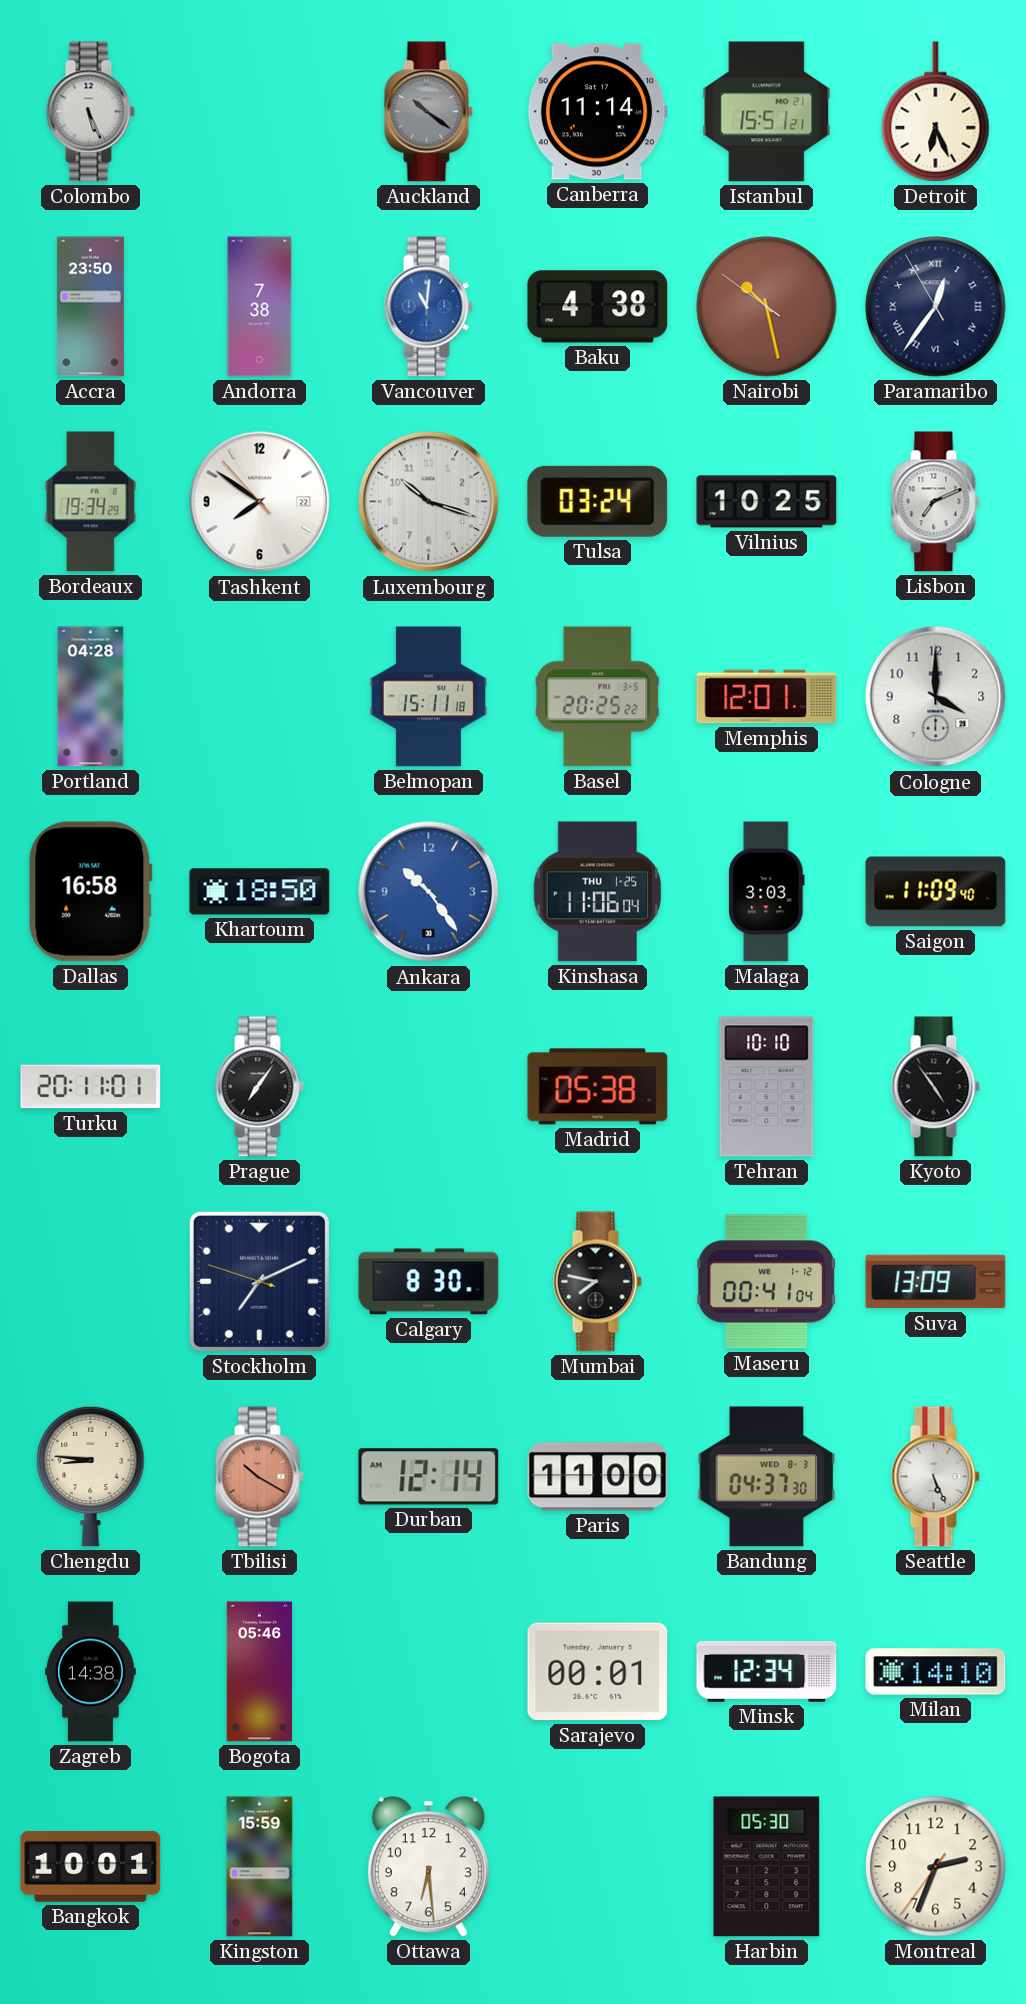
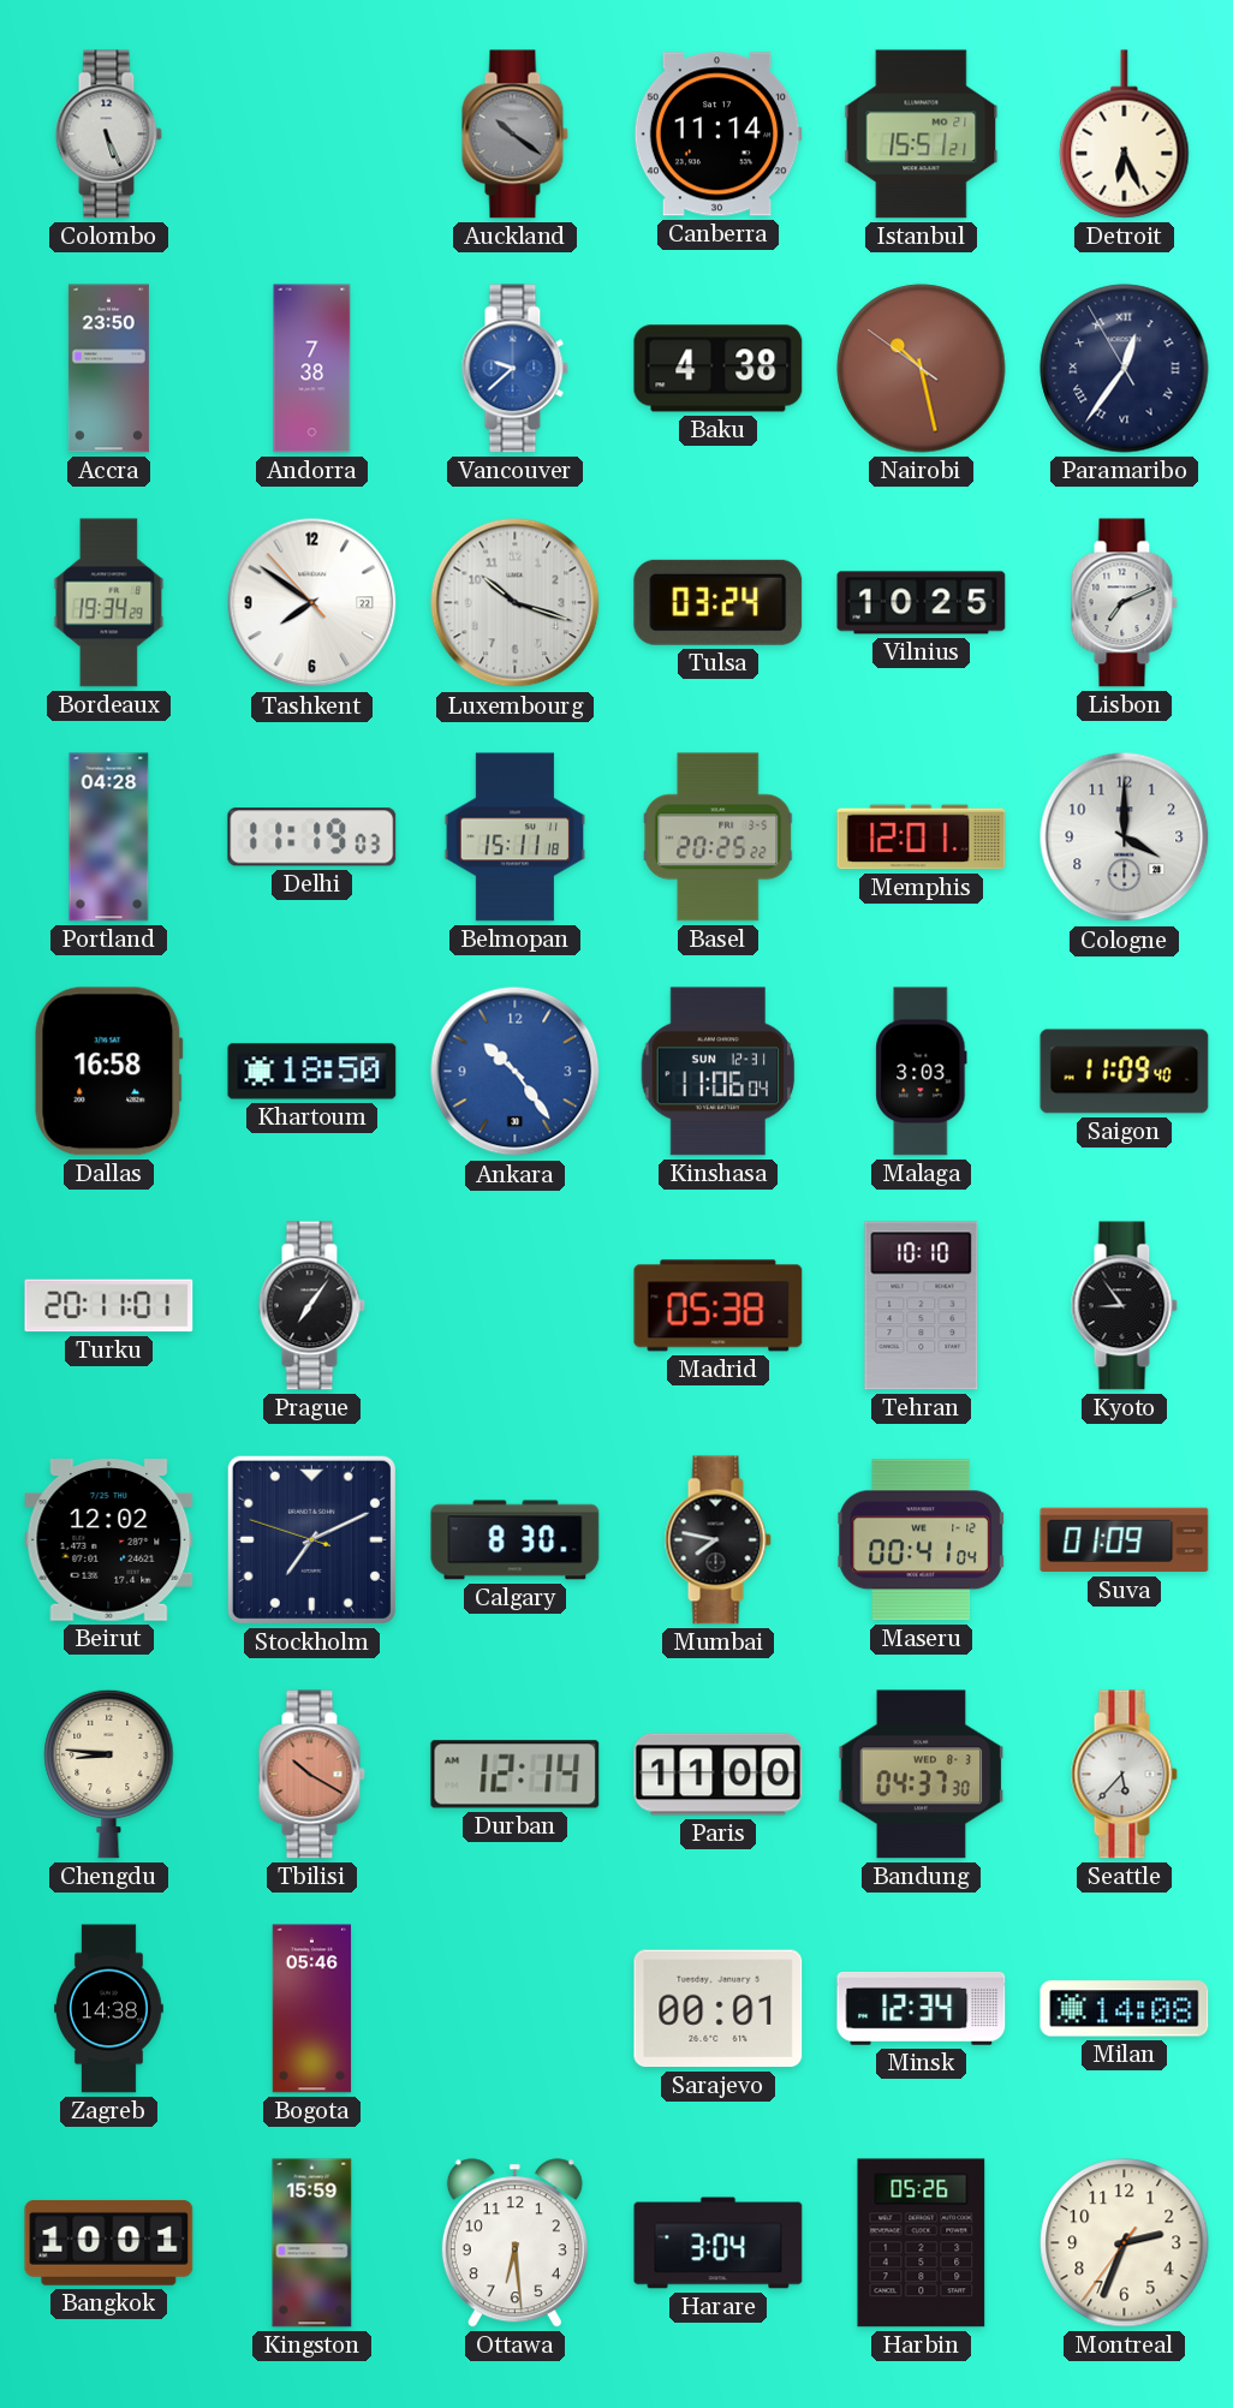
Vancouver: 11:01 -> 9:38
Delhi: none -> 11:19
Kinshasa date: THU 1-25 -> SUN 12-31
Kyoto: 4:54 -> 8:54
Beirut: none -> 12:02
Suva: 13:09 -> 01:09
Seattle: 5:26 -> 5:37
Milan: 14:10 -> 14:08
Harare: none -> 3:04
Harbin: 05:30 -> 05:26
